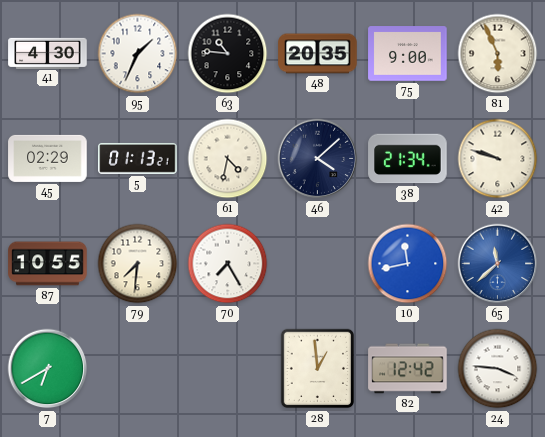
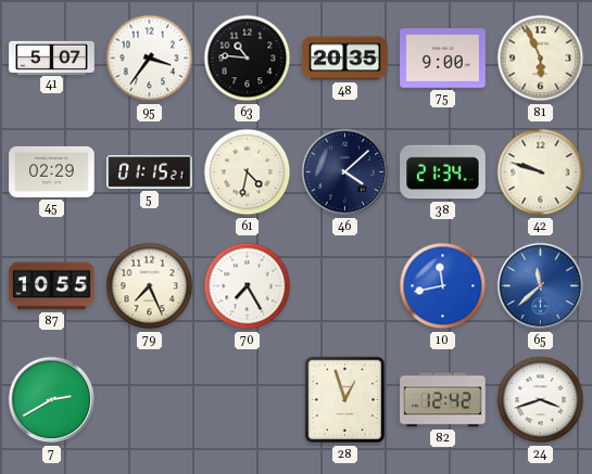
41: 4:30 -> 5:07
95: 1:34 -> 3:36
5: 01:13 -> 01:15
79: 7:31 -> 7:26
7: 6:40 -> 2:40
28: 12:59 -> 12:57
24: 3:46 -> 3:42
